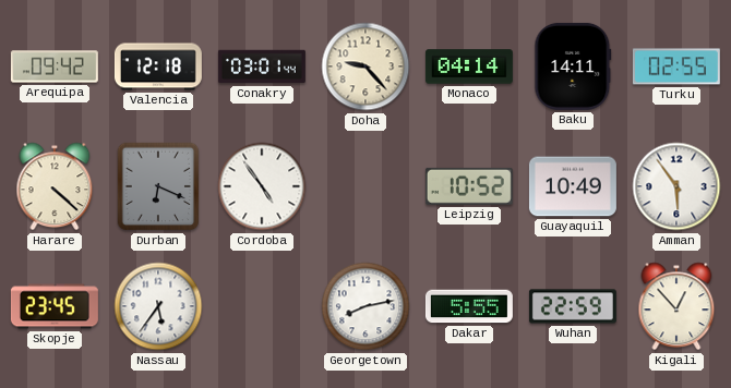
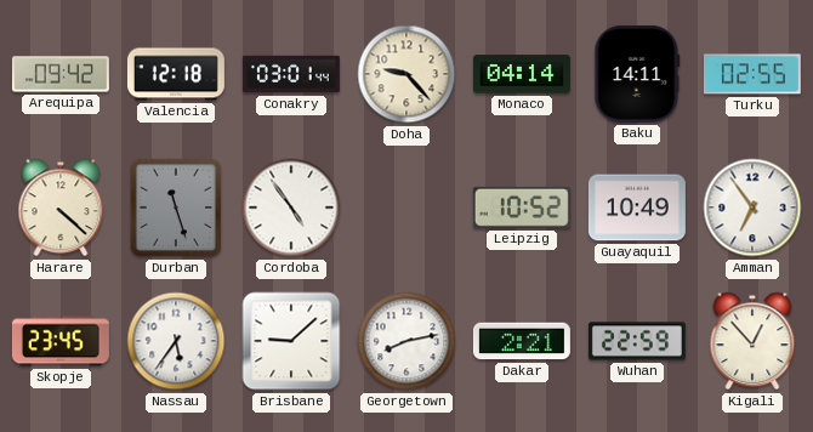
Durban: 6:19 -> 11:27
Amman: 5:54 -> 6:54
Brisbane: none -> 9:08
Dakar: 5:55 -> 2:21
